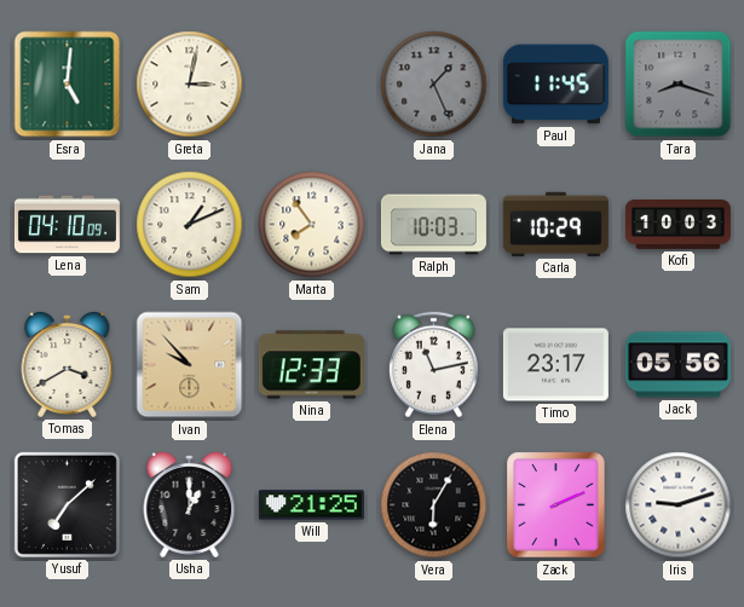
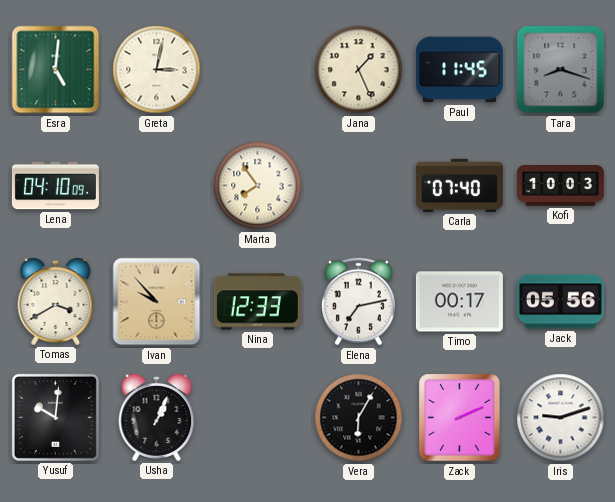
Jana dial: grey -> cream
Sam: 1:11 -> none
Ralph: 10:03 -> none
Carla: 10:29 -> 07:40
Elena: 11:13 -> 7:13
Timo: 23:17 -> 00:17
Yusuf: 7:08 -> 10:01
Usha: 1:00 -> 1:04
Will: 21:25 -> none
